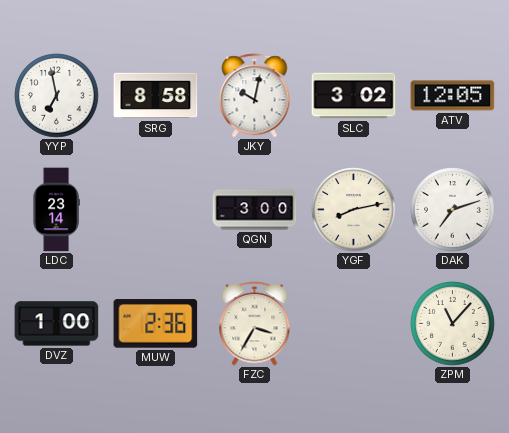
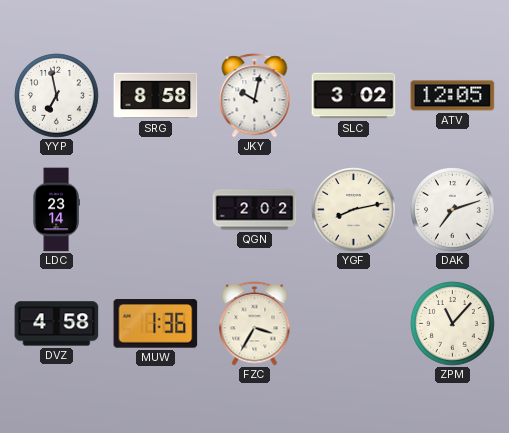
QGN: 3:00 -> 2:02
DVZ: 1:00 -> 4:58
MUW: 2:36 -> 1:36
